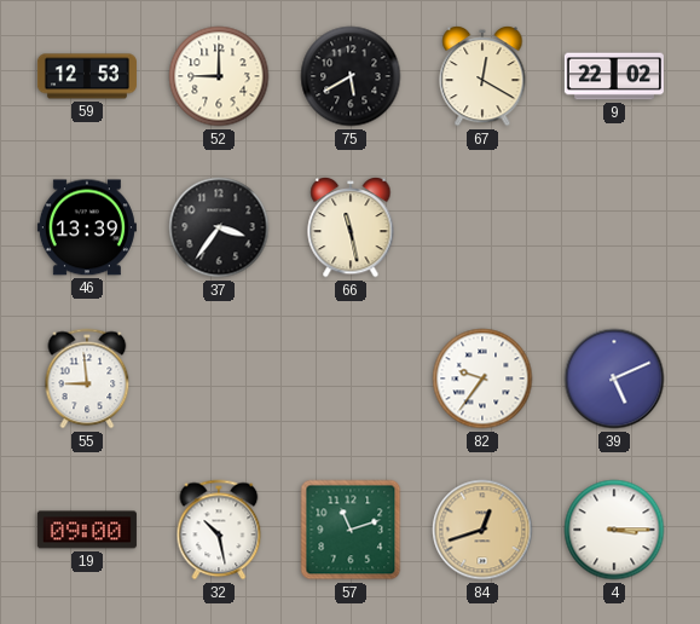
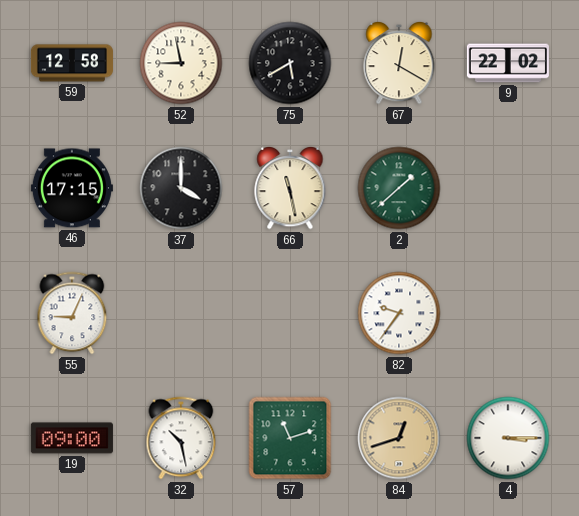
59: 12:53 -> 12:58
52: 9:00 -> 8:58
46: 13:39 -> 17:15
37: 3:36 -> 4:00
2: none -> 1:38
55: 8:59 -> 9:04
39: 5:11 -> none
